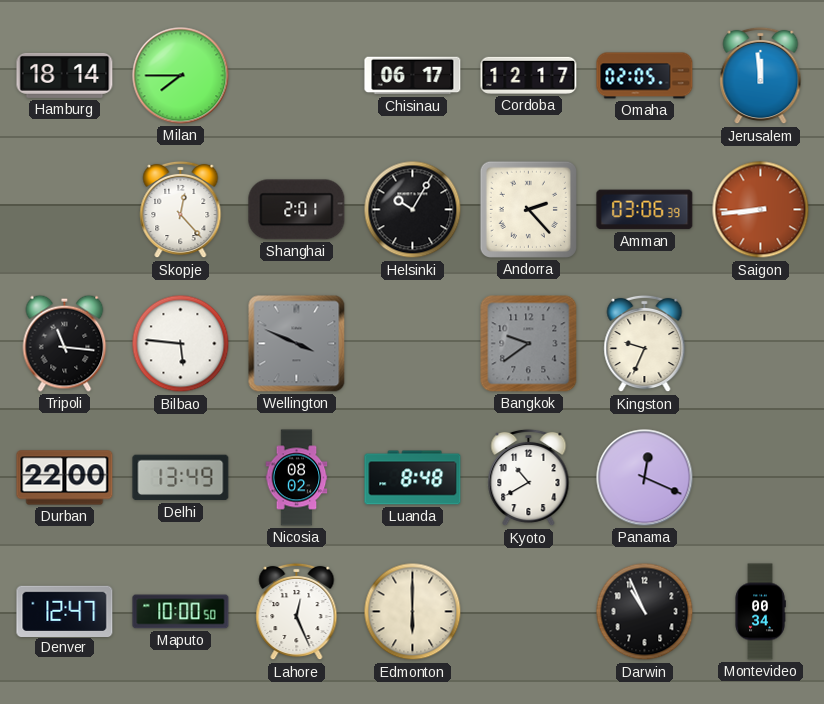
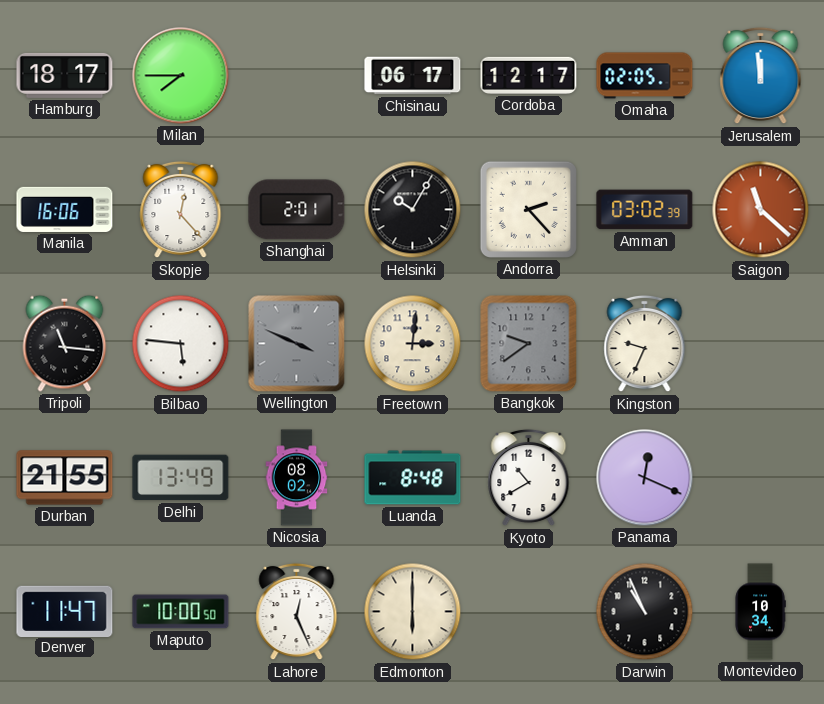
Hamburg: 18:14 -> 18:17
Manila: none -> 16:06
Amman: 03:06 -> 03:02
Saigon: 8:44 -> 11:22
Freetown: none -> 3:01
Durban: 22:00 -> 21:55
Denver: 12:47 -> 11:47
Montevideo: 00:34 -> 10:34
